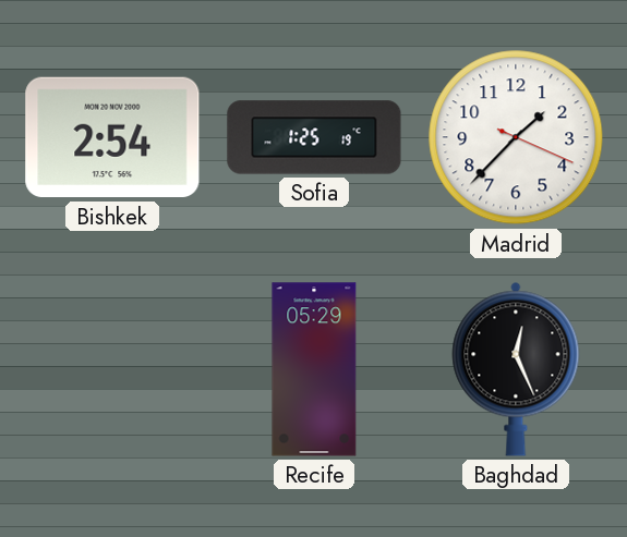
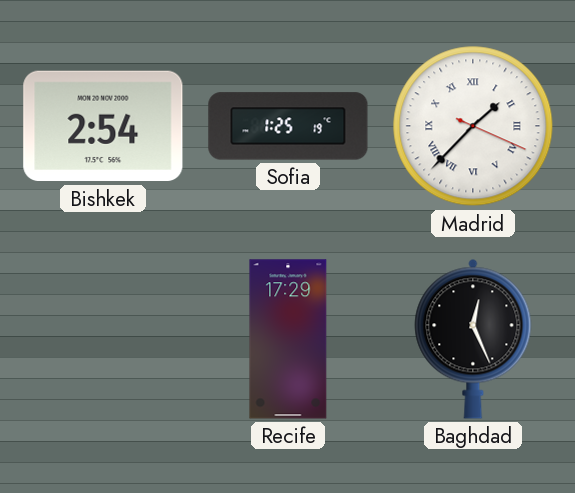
Madrid numerals: Arabic -> Roman
Recife: 05:29 -> 17:29
